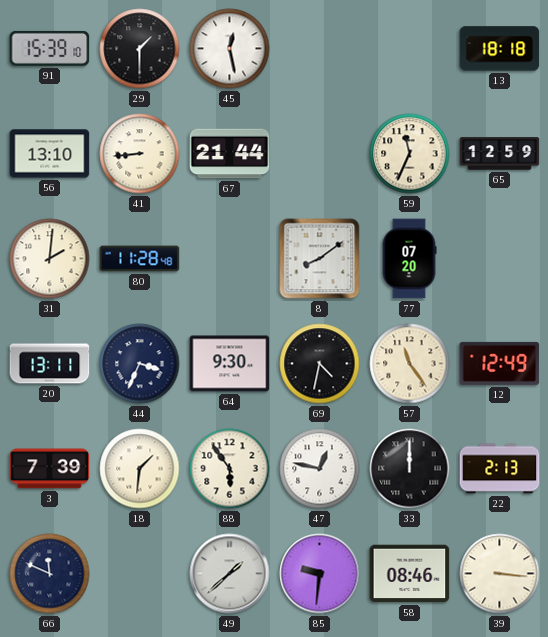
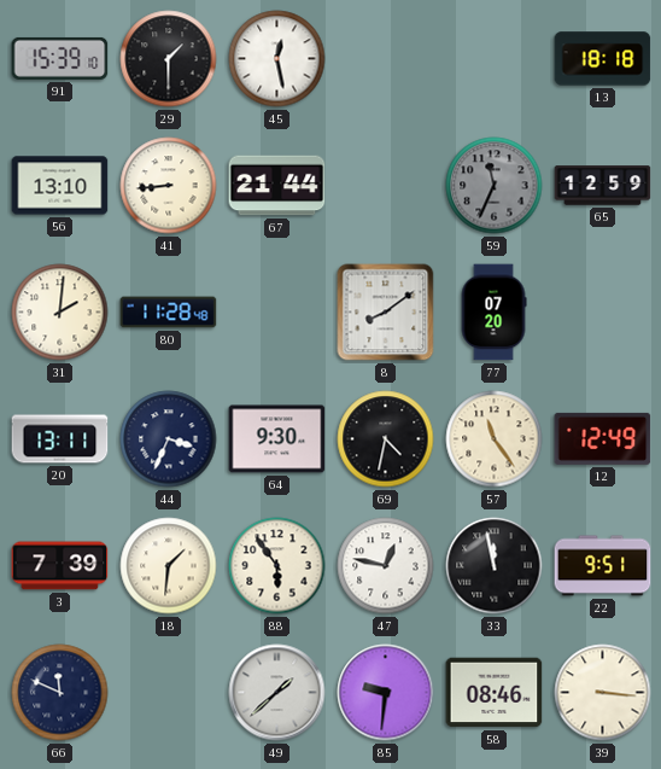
59 dial: cream -> grey
33: 12:00 -> 11:58
22: 2:13 -> 9:51
